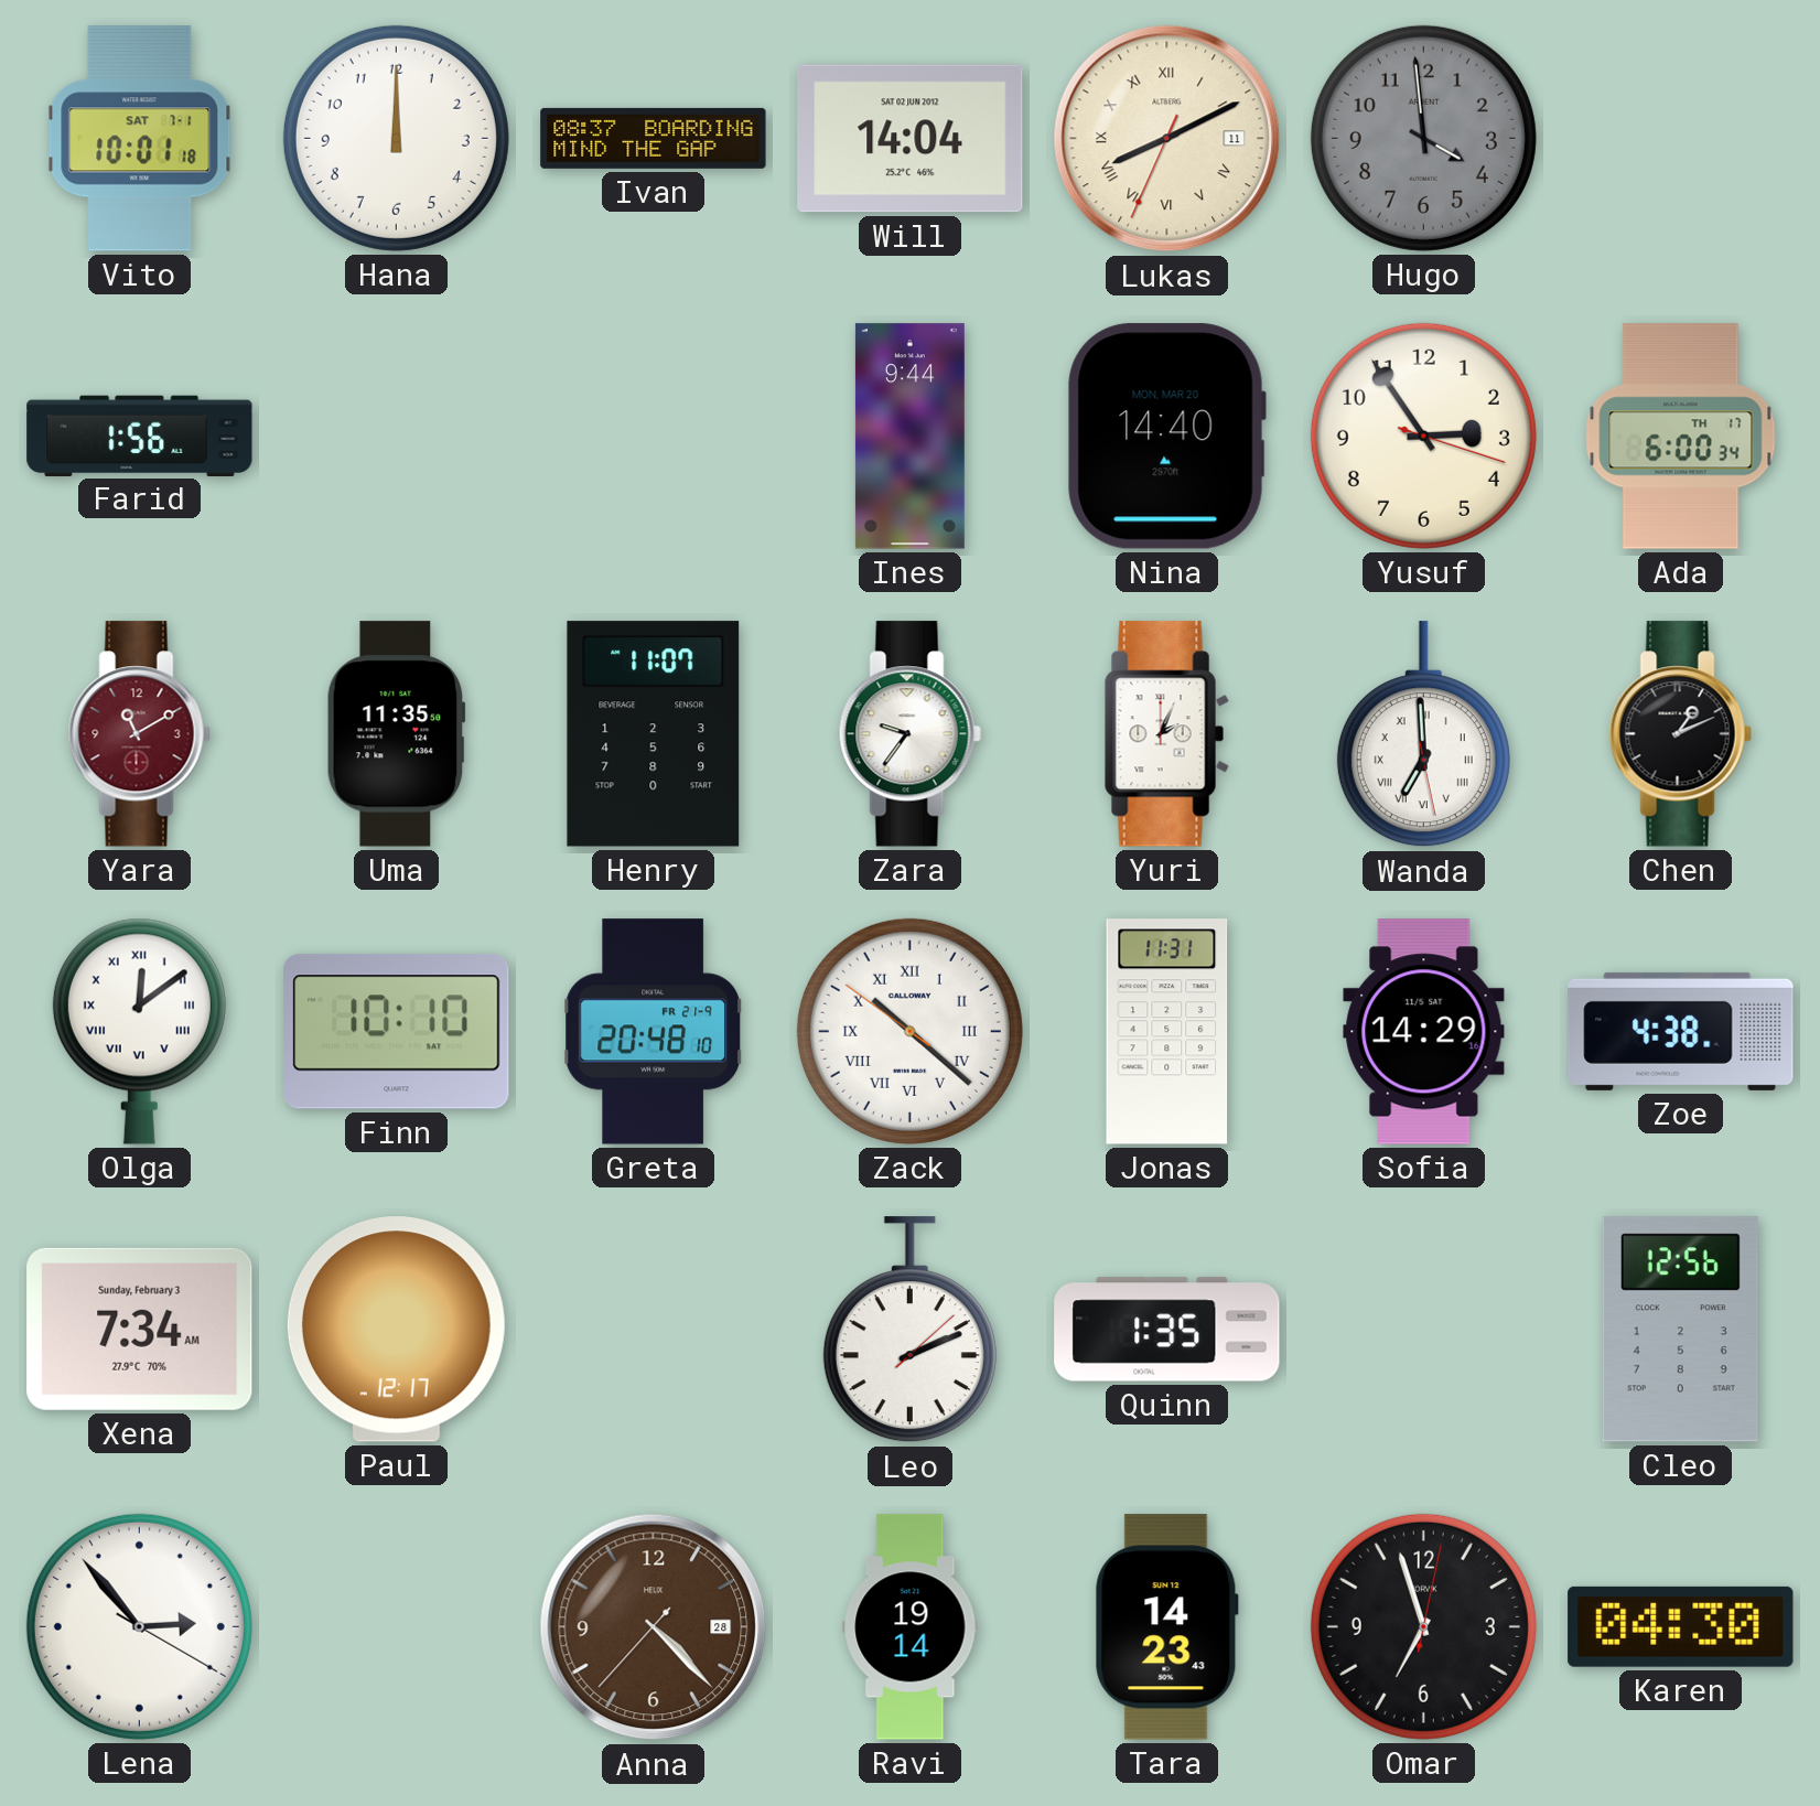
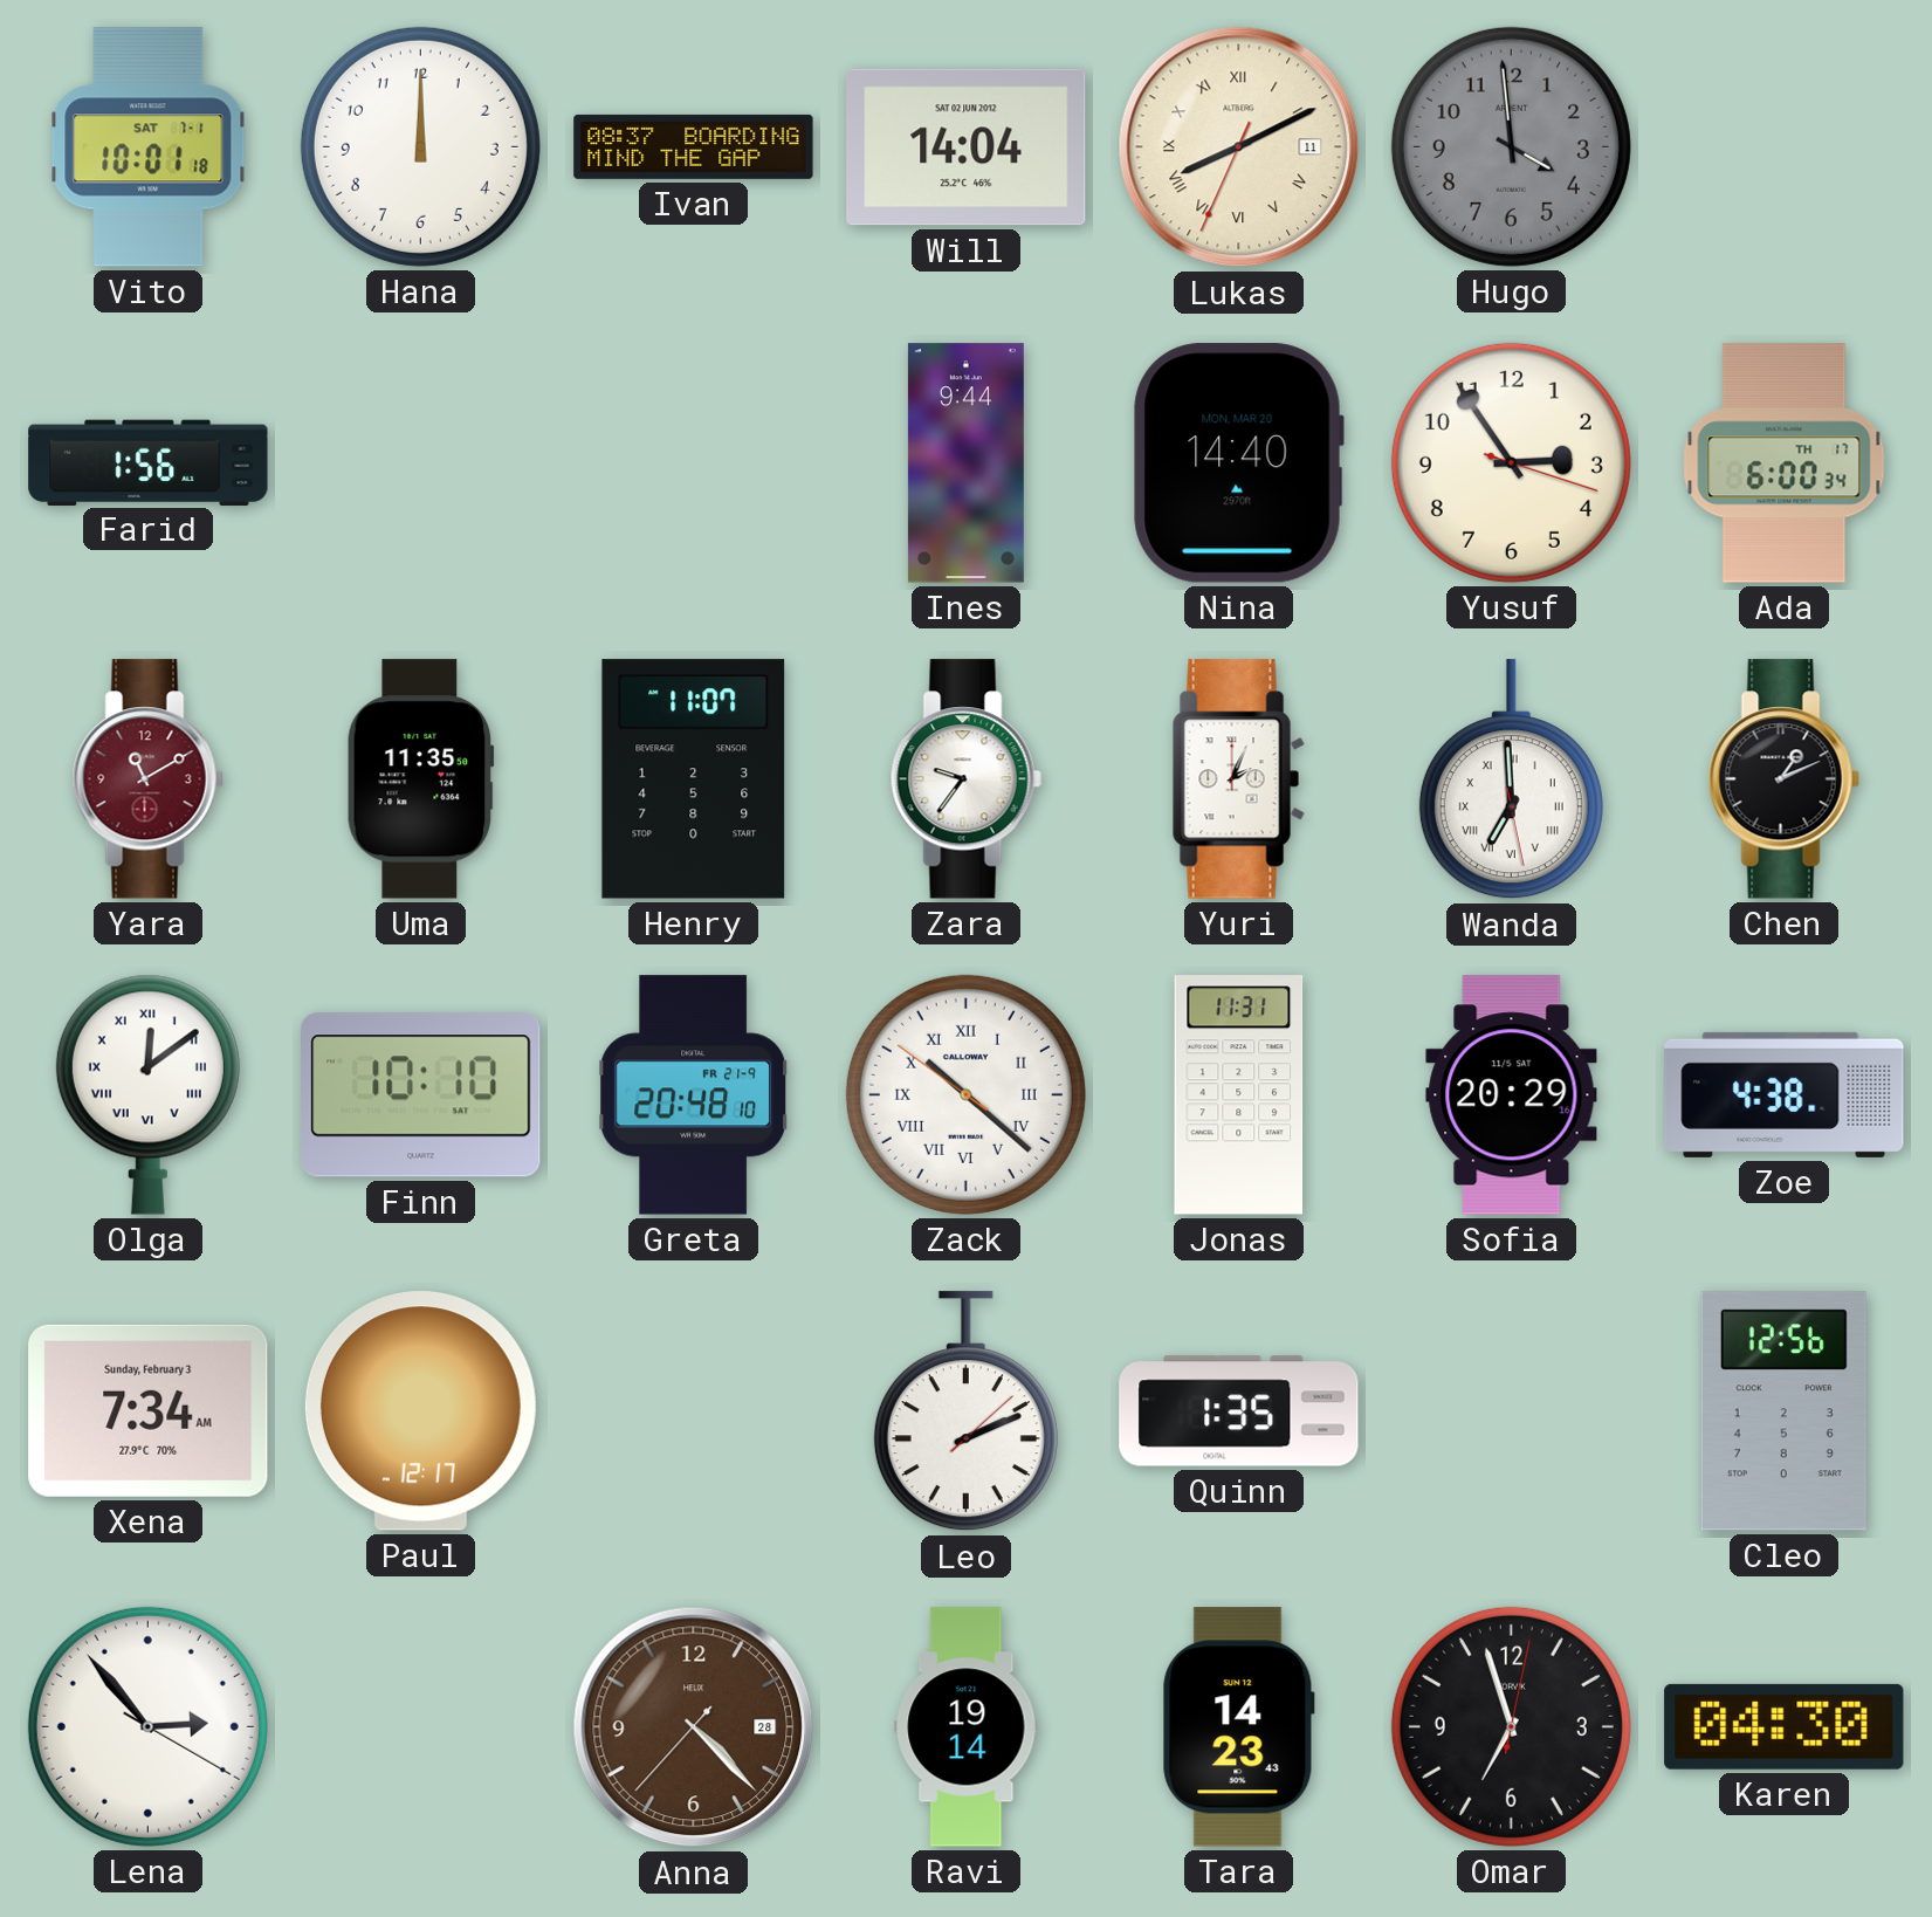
Sofia: 14:29 -> 20:29
